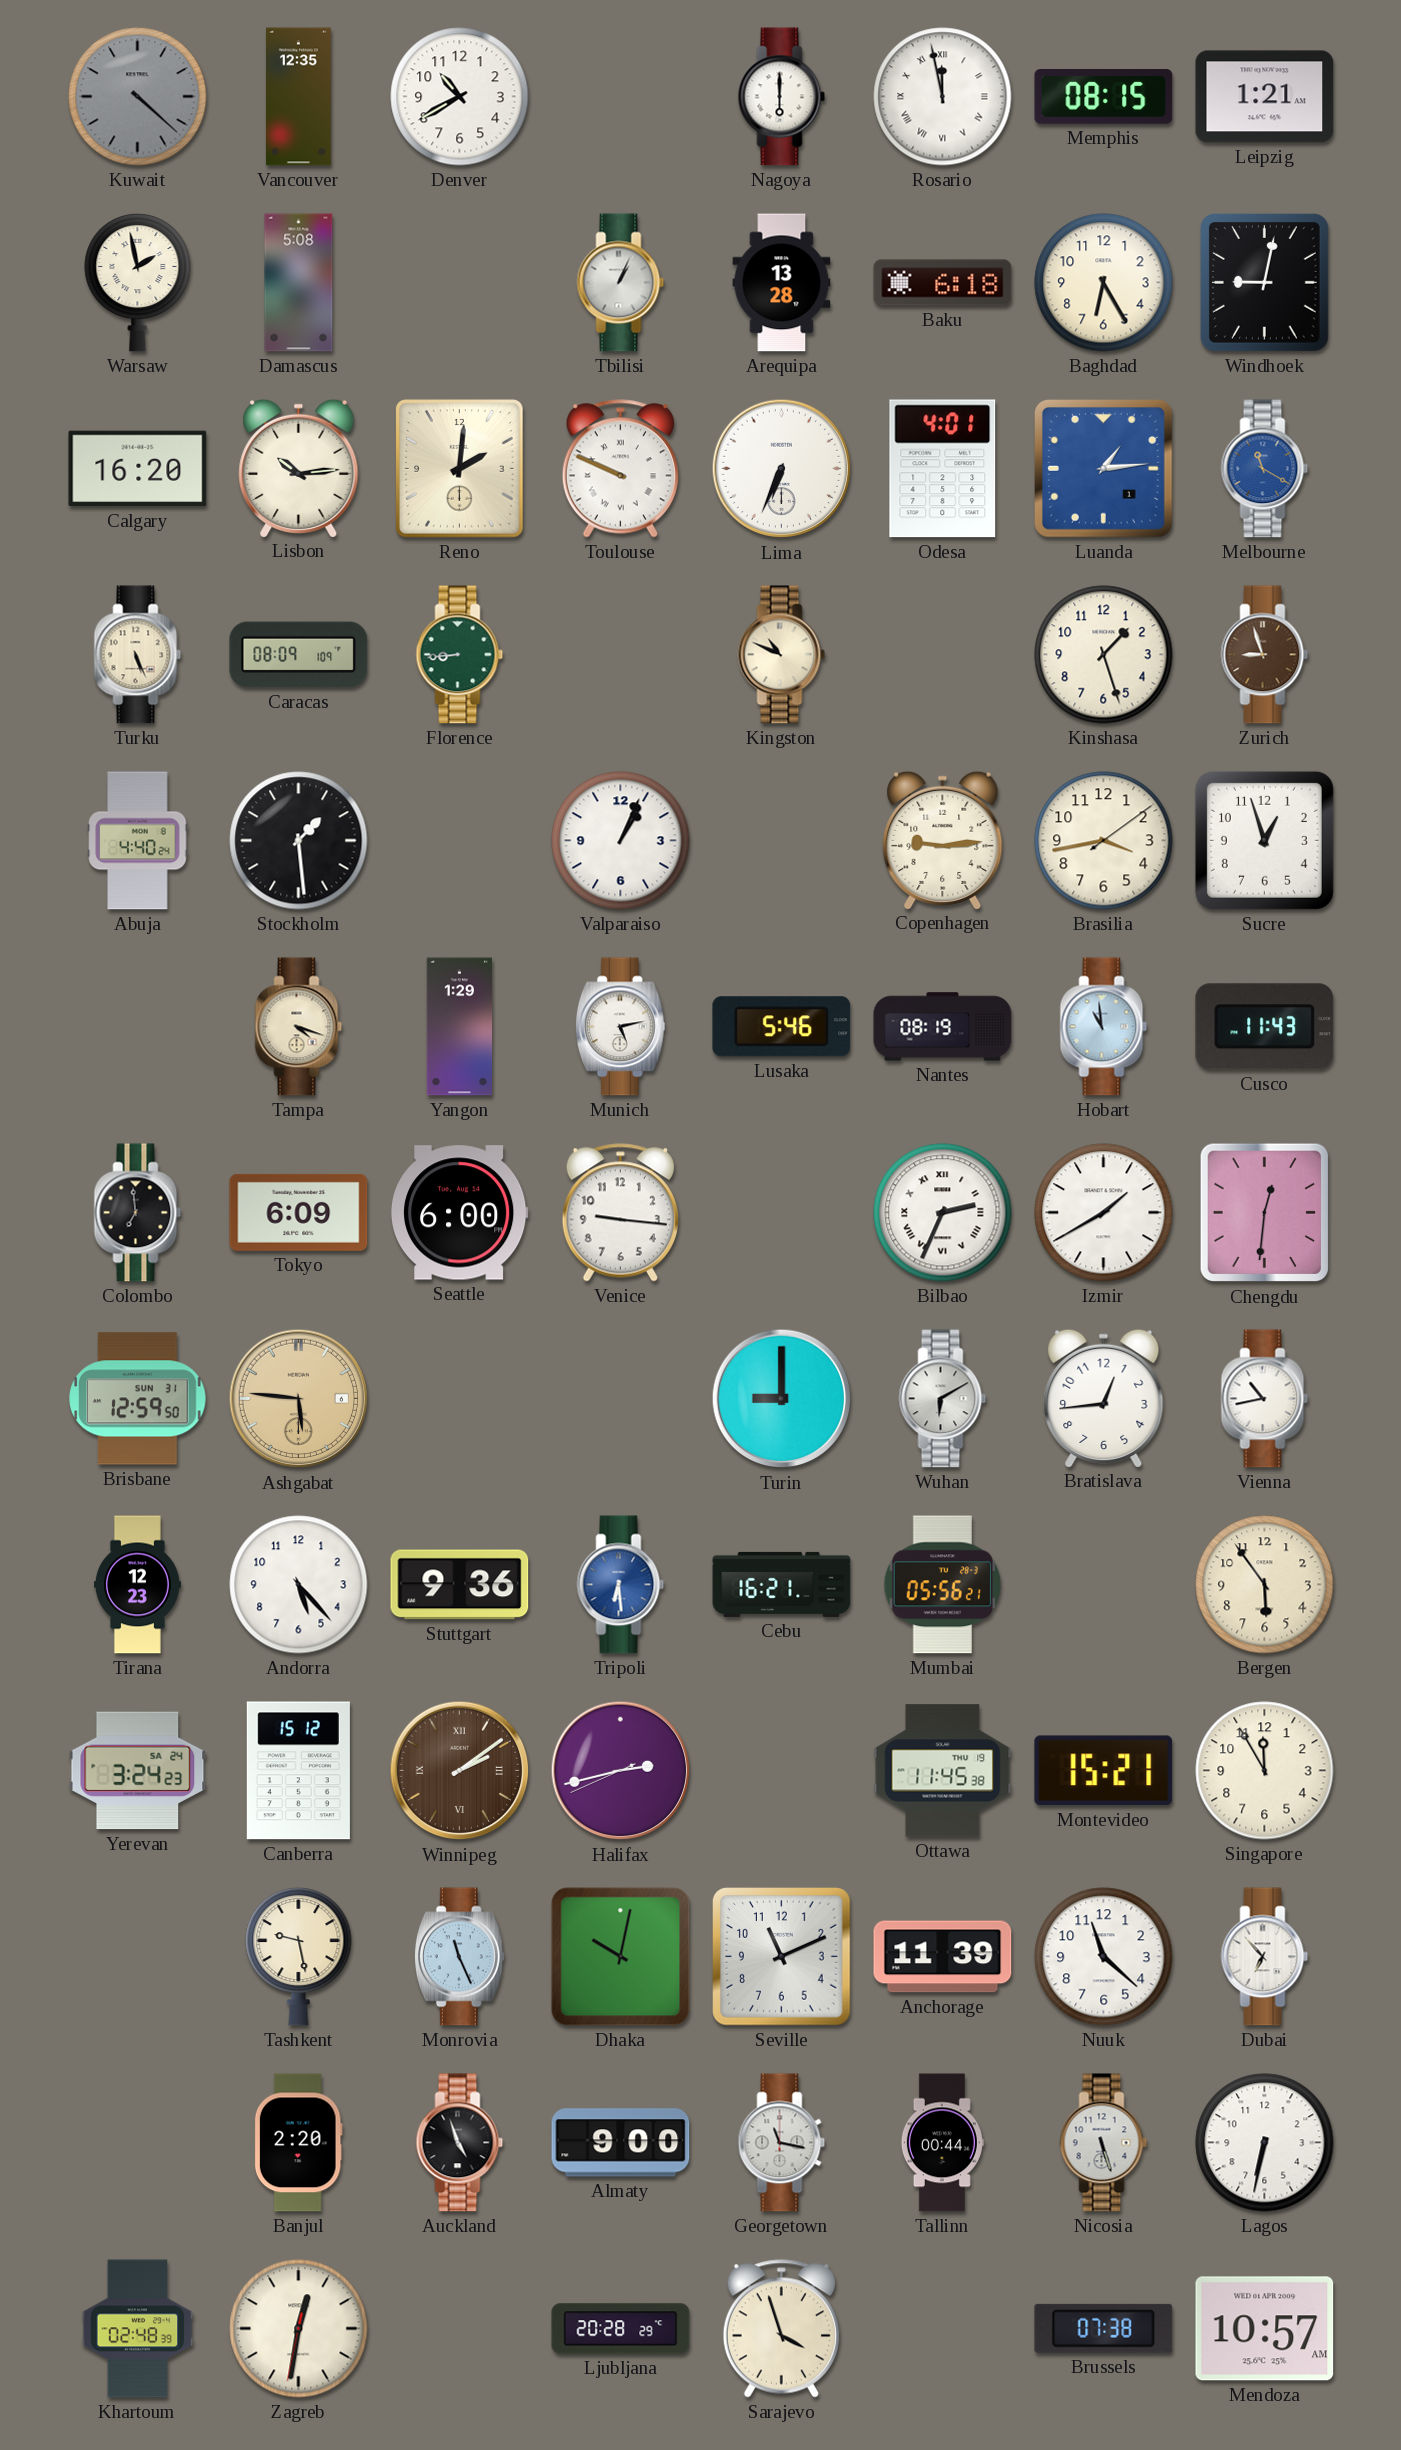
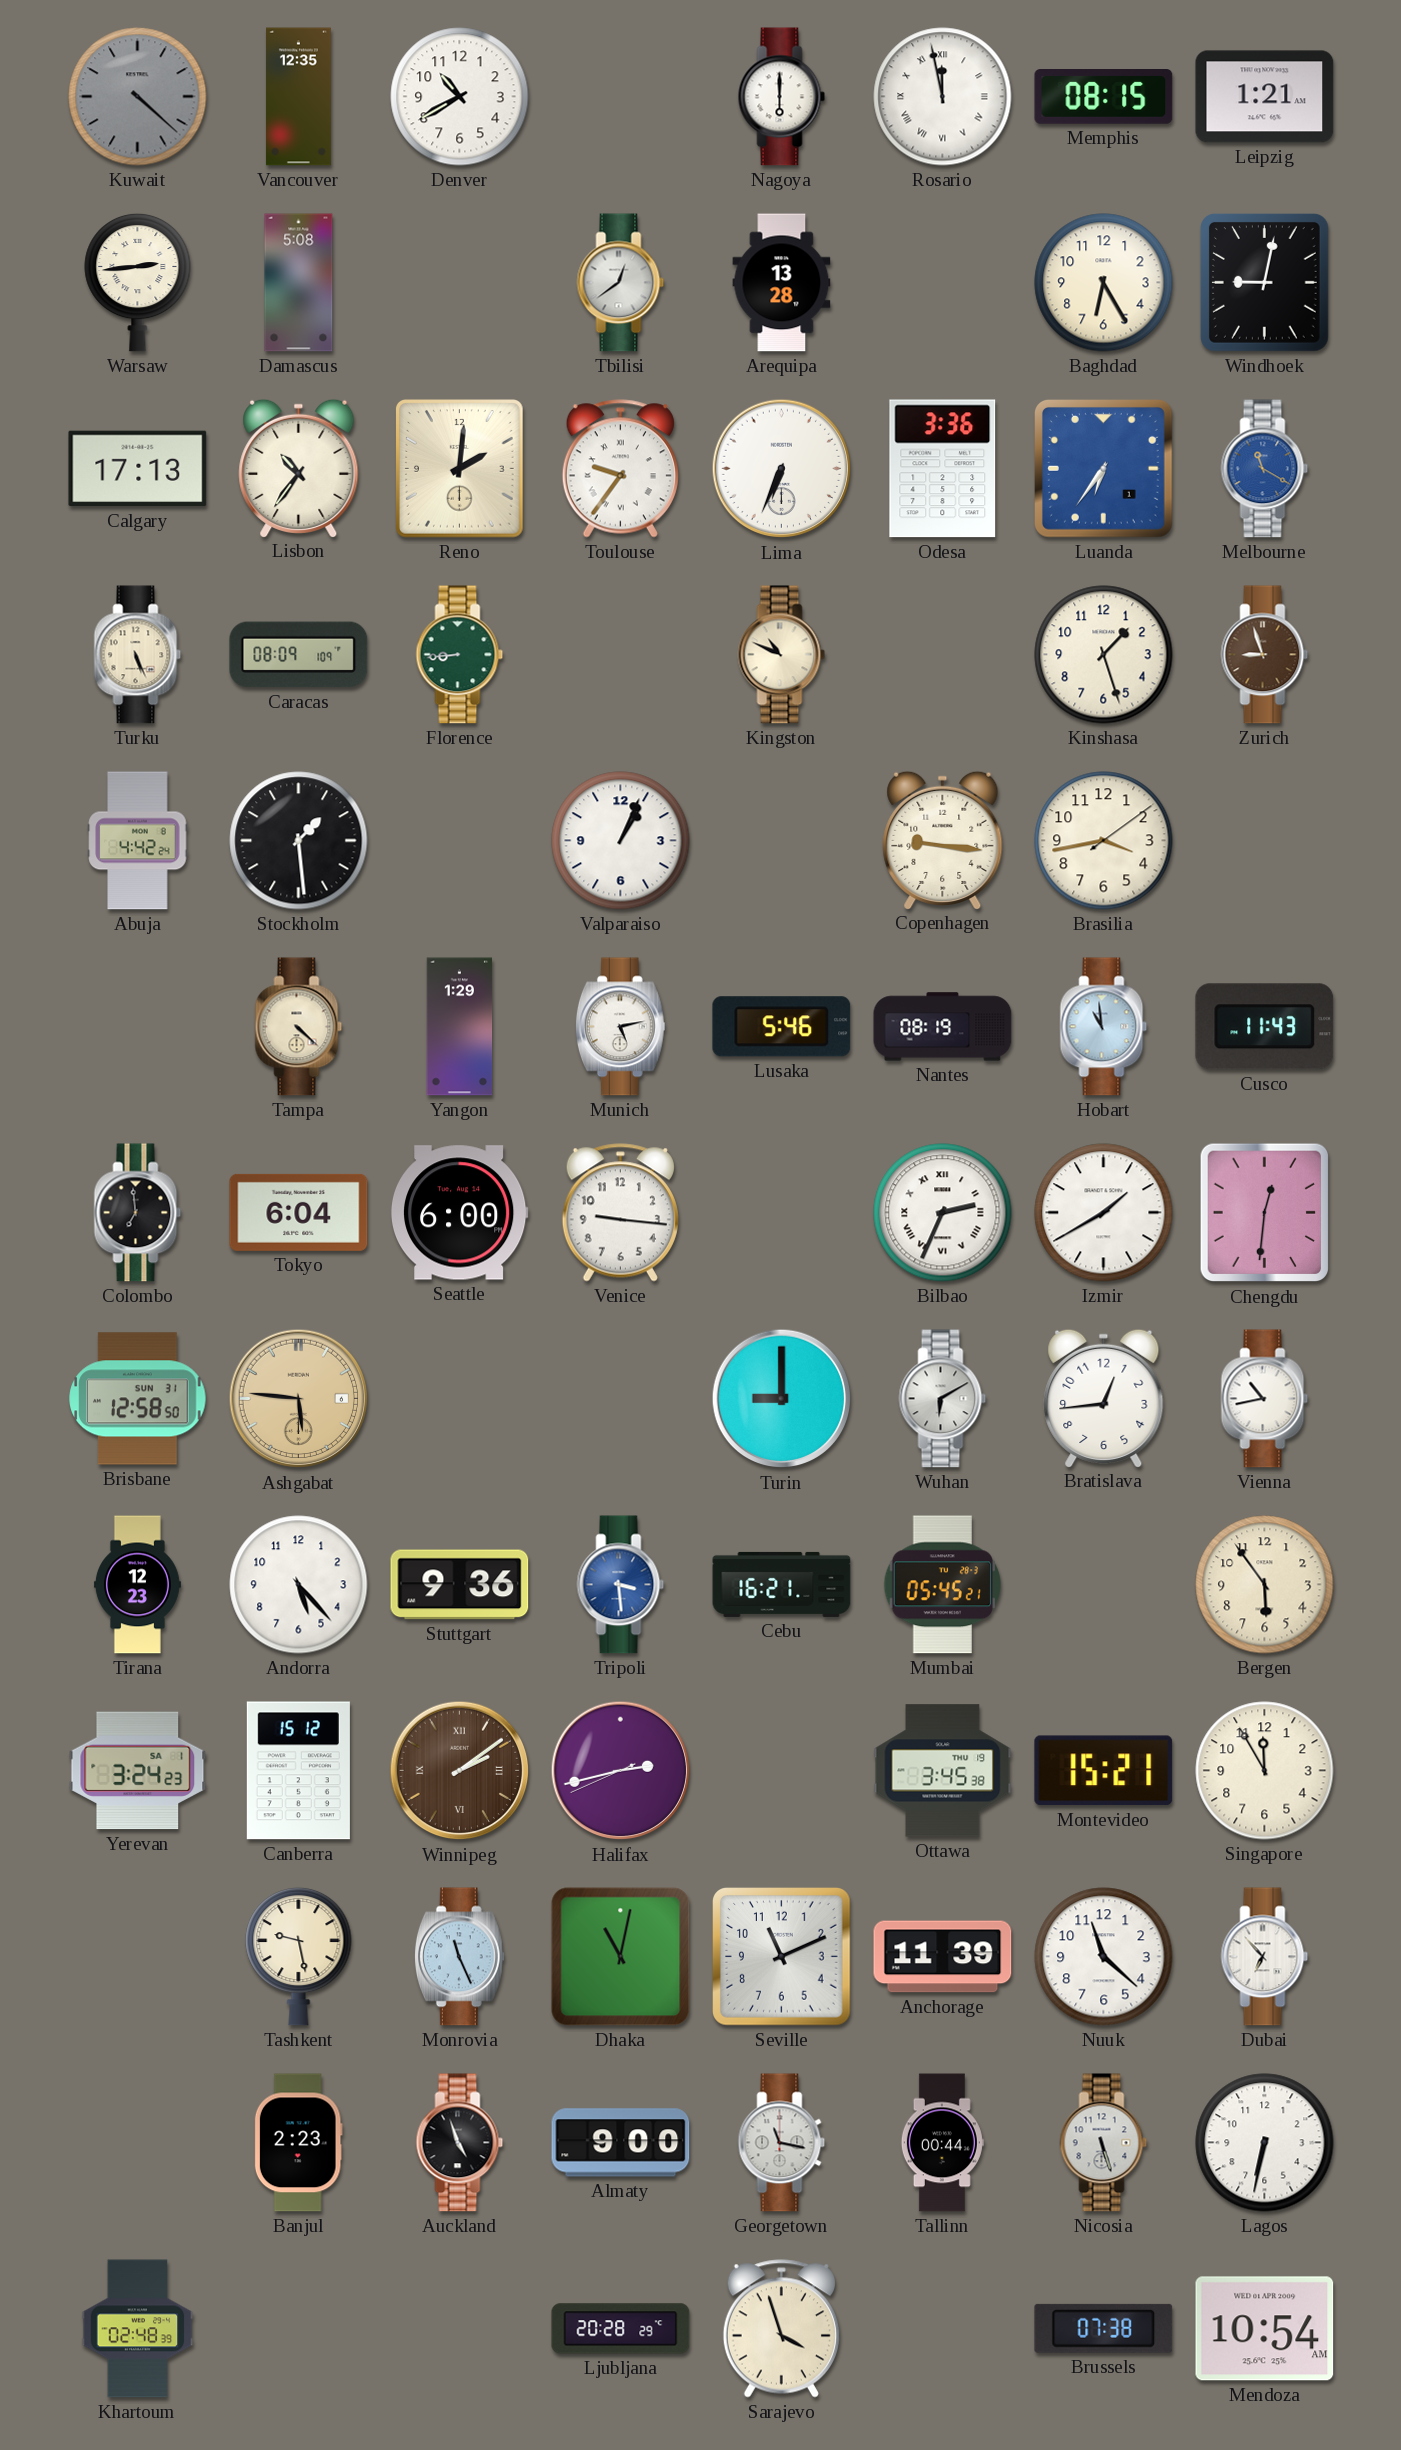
Warsaw: 1:58 -> 2:44
Tbilisi: 1:04 -> 12:39
Baku: 6:18 -> none
Calgary: 16:20 -> 17:13
Lisbon: 10:14 -> 10:36
Toulouse: 9:49 -> 9:36
Odesa: 4:01 -> 3:36
Luanda: 1:14 -> 6:36
Abuja: 4:40 -> 4:42
Copenhagen: 9:14 -> 9:16
Sucre: 12:57 -> none
Tampa: 4:18 -> 4:22
Tokyo: 6:09 -> 6:04
Brisbane: 12:59 -> 12:58
Tripoli: 6:29 -> 3:29
Mumbai: 05:56 -> 05:45
Yerevan date: SA 24 -> SA 1
Ottawa: 11:45 -> 3:45
Dhaka: 10:02 -> 11:02
Banjul: 2:20 -> 2:23
Zagreb: 12:31 -> none
Mendoza: 10:57 -> 10:54
